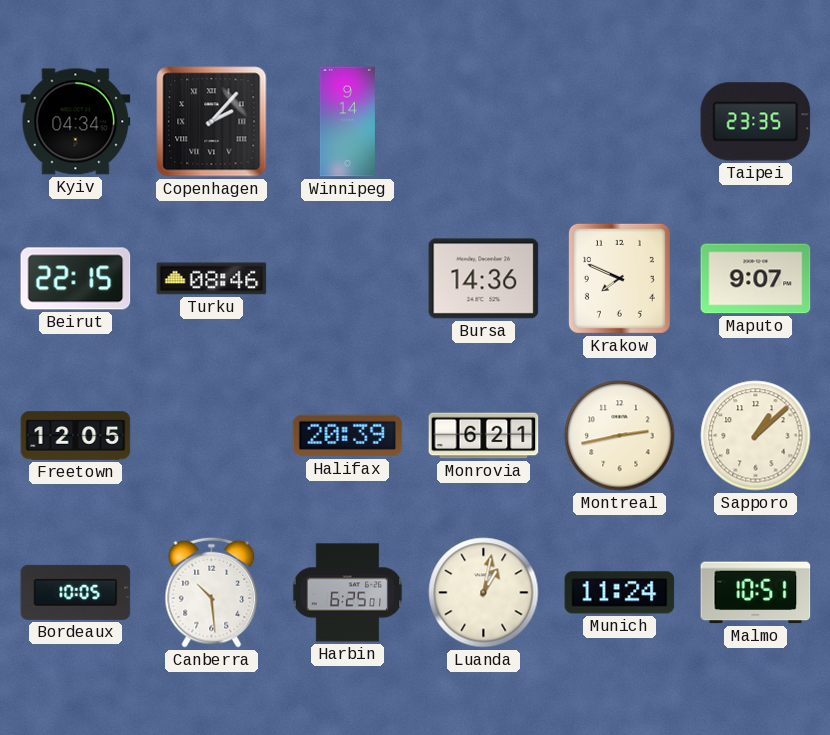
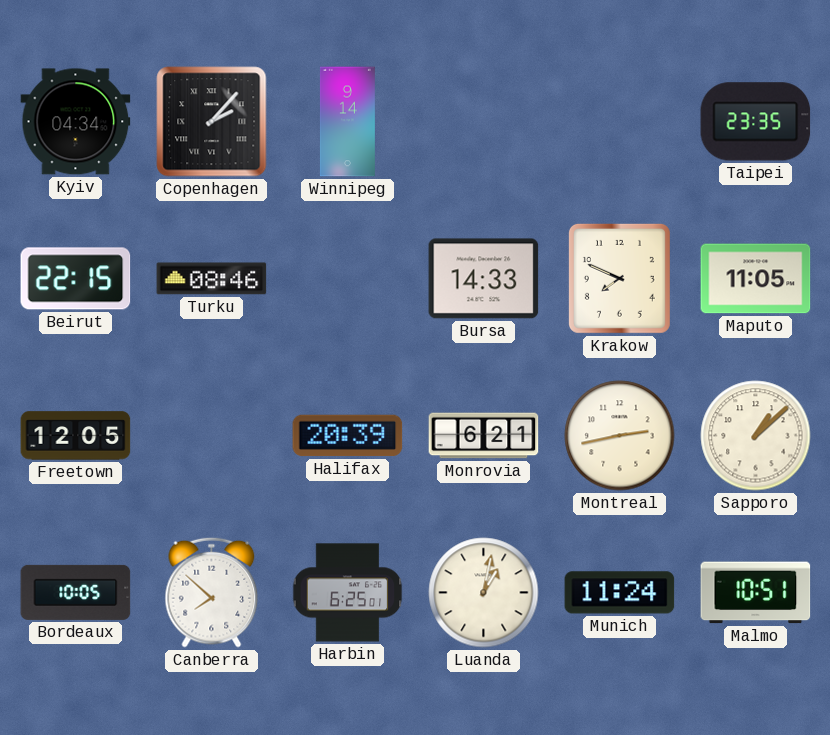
Bursa: 14:36 -> 14:33
Maputo: 9:07 -> 11:05
Canberra: 10:29 -> 7:52
